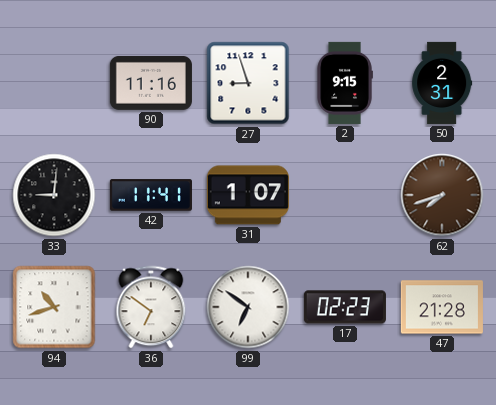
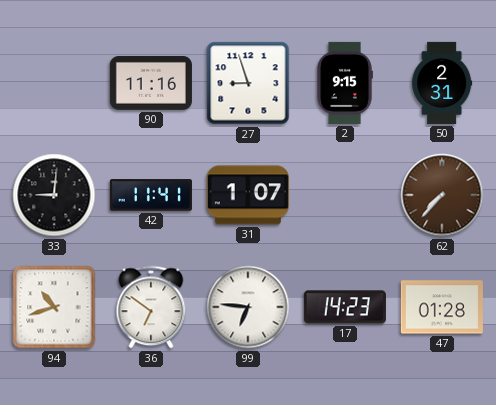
62: 7:42 -> 7:37
99: 6:51 -> 6:46
17: 02:23 -> 14:23
47: 21:28 -> 01:28
